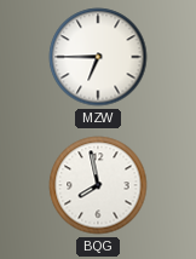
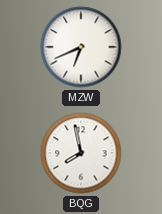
MZW: 6:45 -> 6:41
